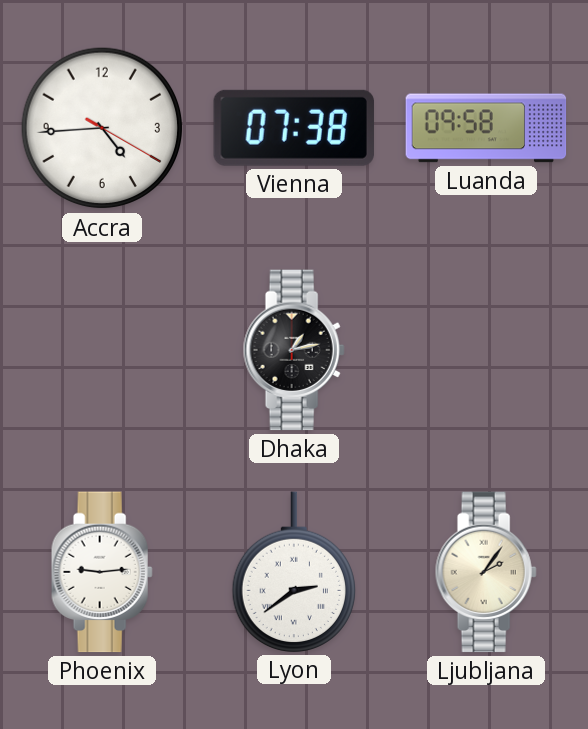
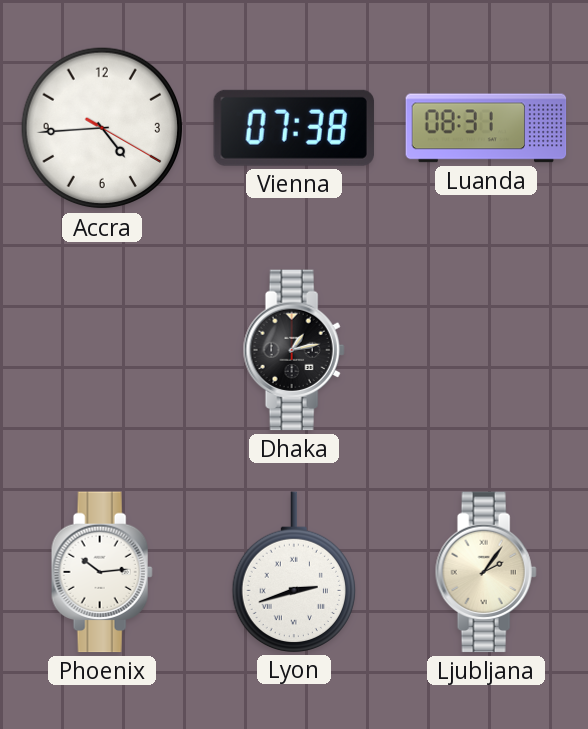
Luanda: 09:58 -> 08:31
Phoenix: 9:14 -> 10:14
Lyon: 2:39 -> 2:42
